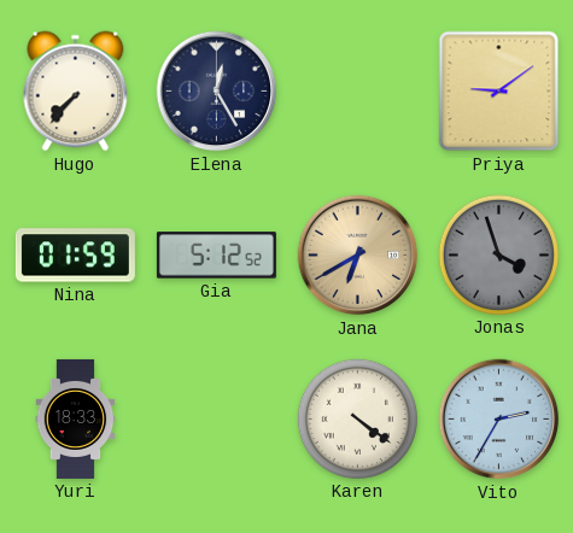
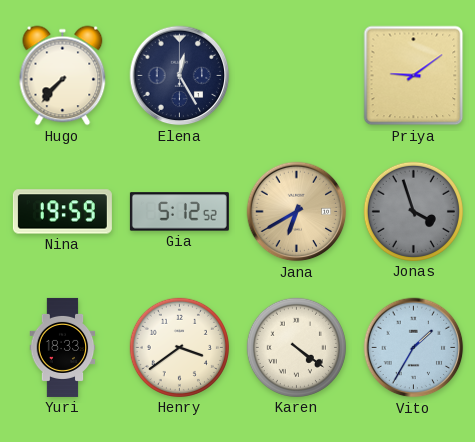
Nina: 01:59 -> 19:59
Henry: none -> 3:39
Vito: 2:35 -> 1:35
